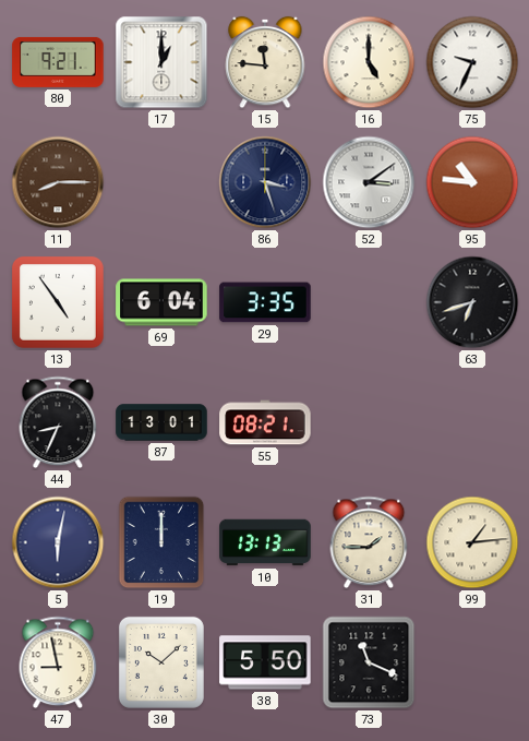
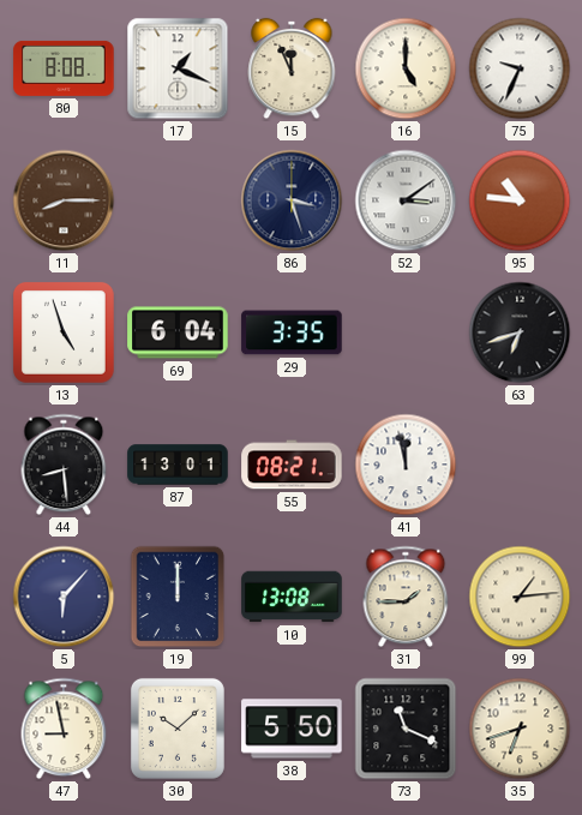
80: 9:21 -> 8:08
17: 1:00 -> 1:19
15: 11:46 -> 11:56
13: 4:54 -> 4:57
44: 8:34 -> 8:29
41: none -> 11:58
5: 6:02 -> 6:07
10: 13:13 -> 13:08
35: none -> 6:42
